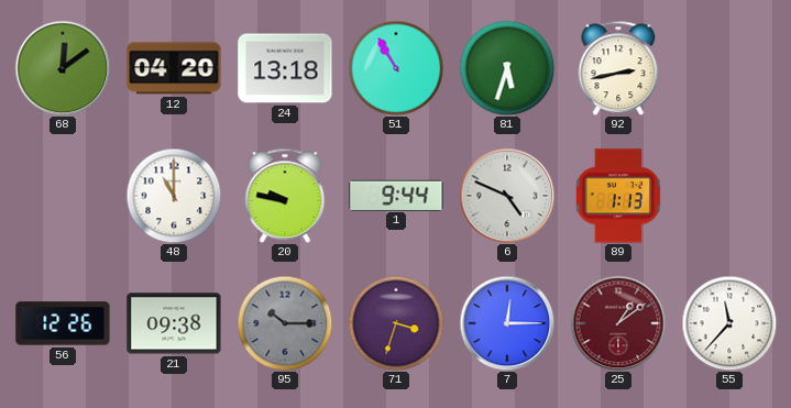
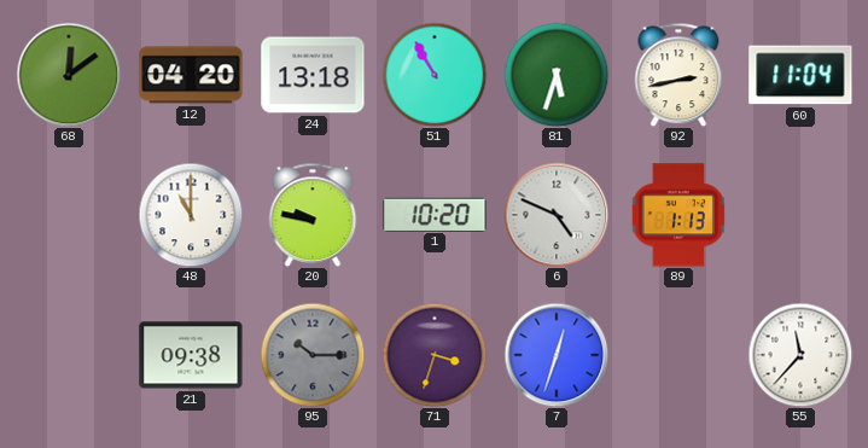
60: none -> 11:04
1: 9:44 -> 10:20
56: 12:26 -> none
7: 12:15 -> 12:33
25: 1:09 -> none
